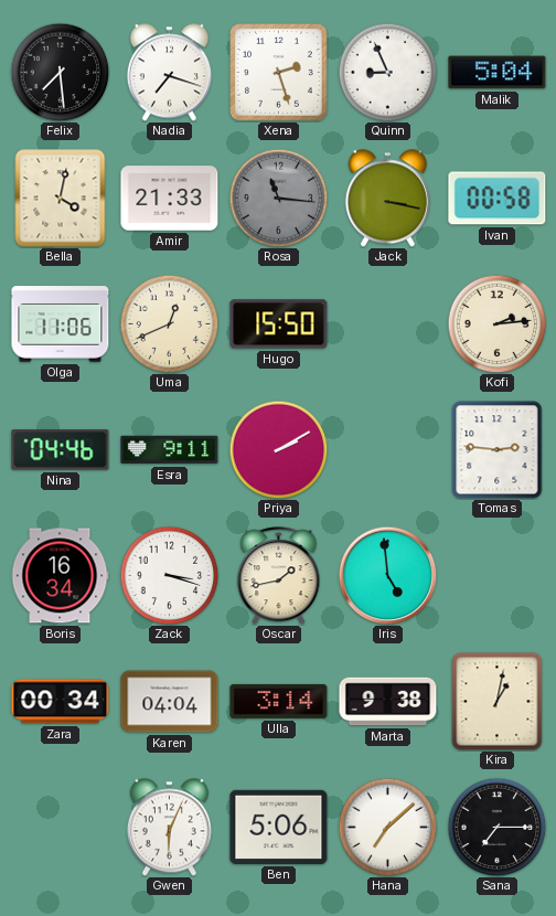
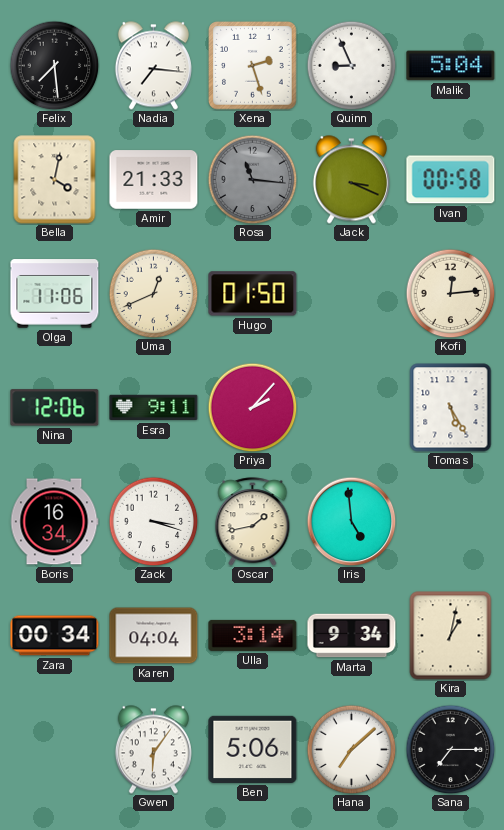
Nadia: 7:18 -> 7:16
Jack: 3:17 -> 3:19
Hugo: 15:50 -> 01:50
Kofi: 2:14 -> 12:14
Nina: 04:46 -> 12:06
Priya: 2:10 -> 2:07
Tomas: 2:46 -> 5:25
Marta: 9:38 -> 9:34
Gwen: 6:04 -> 6:06
